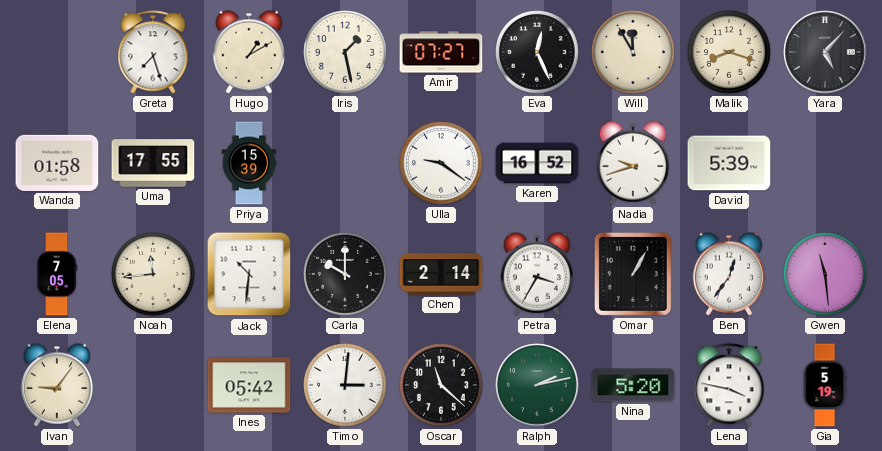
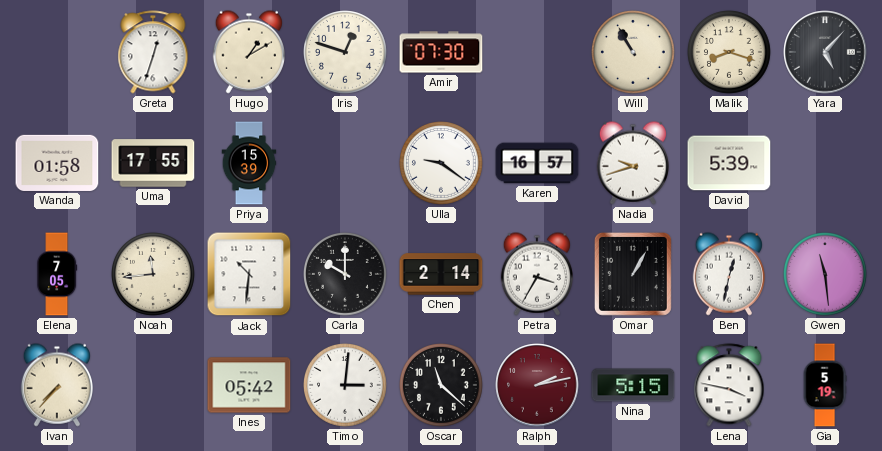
Greta: 7:27 -> 12:33
Iris: 1:28 -> 12:48
Amir: 07:27 -> 07:30
Eva: 12:26 -> none
Will: 11:55 -> 10:55
Karen: 16:52 -> 16:57
Ben: 12:36 -> 12:32
Ivan: 9:06 -> 7:37
Ralph dial: green -> burgundy
Nina: 5:20 -> 5:15
